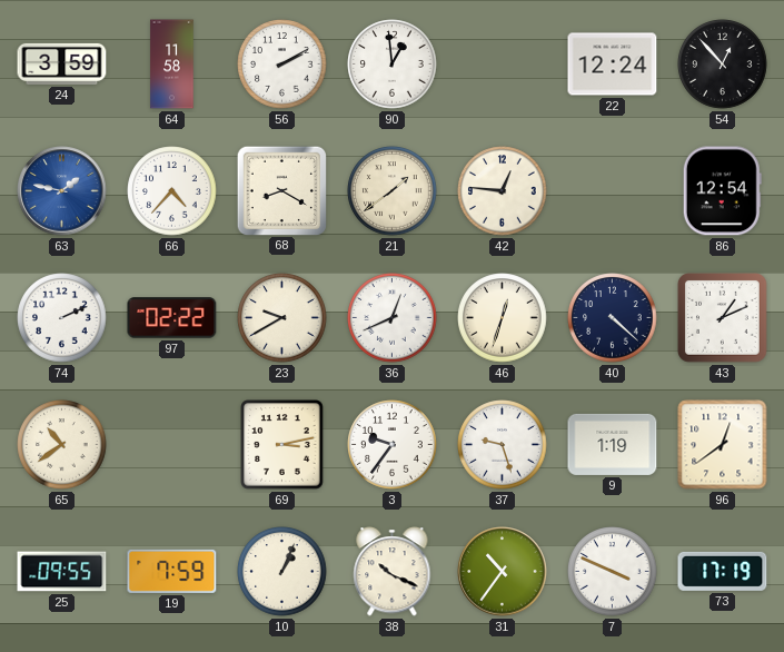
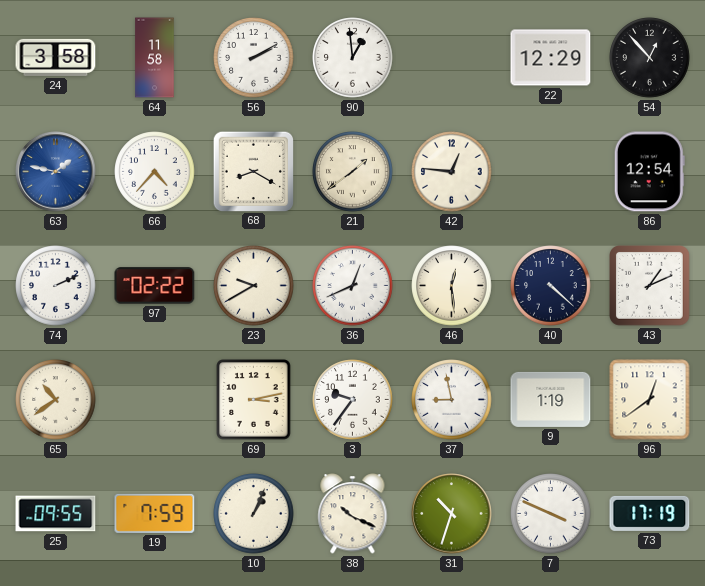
24: 3:59 -> 3:58
22: 12:24 -> 12:29
46: 12:33 -> 12:29
37: 9:27 -> 8:58
31: 10:36 -> 10:33
